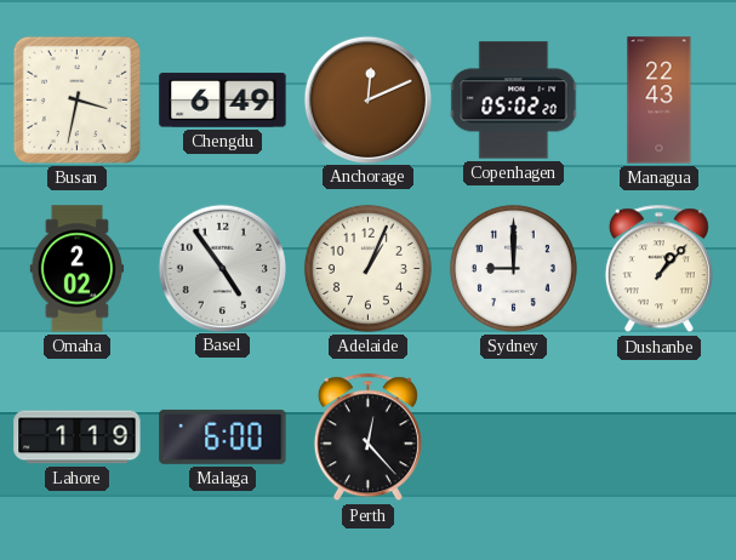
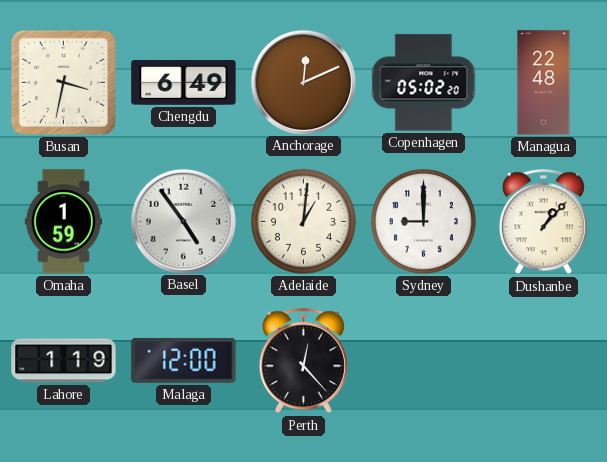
Managua: 22:43 -> 22:48
Omaha: 2:02 -> 1:59
Adelaide: 1:04 -> 1:01
Malaga: 6:00 -> 12:00
